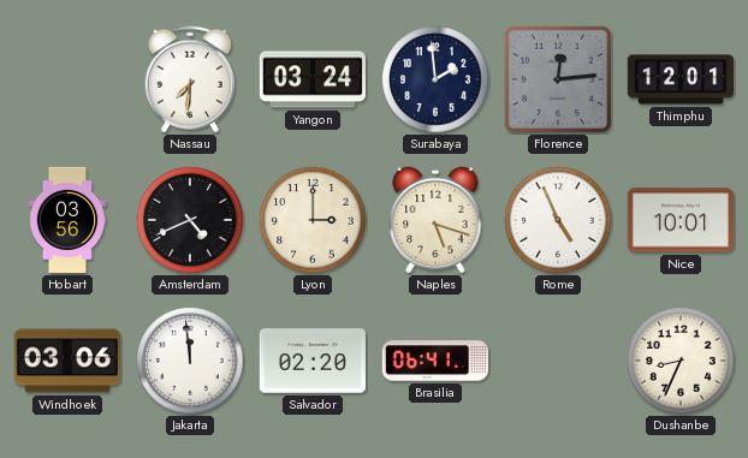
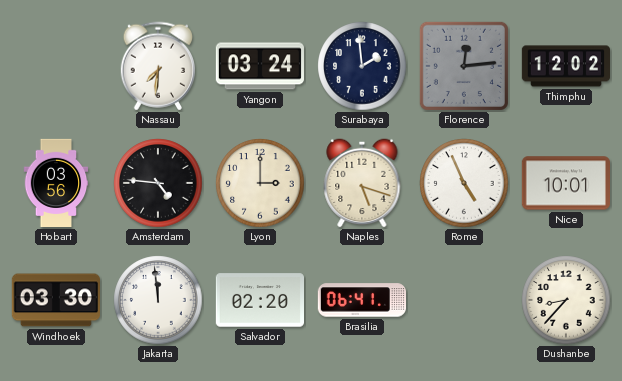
Thimphu: 12:01 -> 12:02
Amsterdam: 4:41 -> 4:46
Windhoek: 03:06 -> 03:30
Dushanbe: 8:34 -> 8:37
